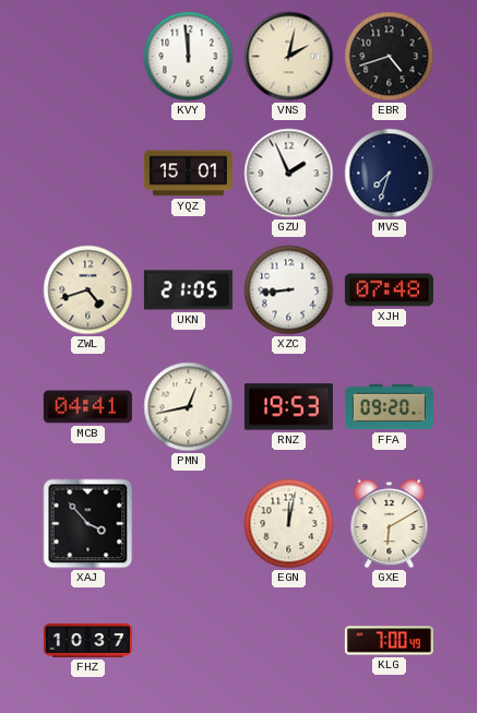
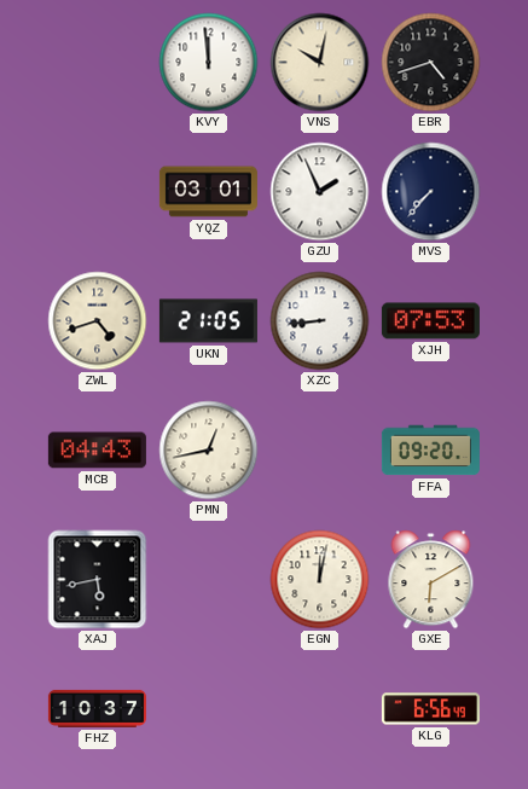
VNS: 2:02 -> 10:02
YQZ: 15:01 -> 03:01
MVS: 7:33 -> 7:37
XJH: 07:48 -> 07:53
MCB: 04:41 -> 04:43
RNZ: 19:53 -> none
XAJ: 3:53 -> 5:43
KLG: 7:00 -> 6:56
